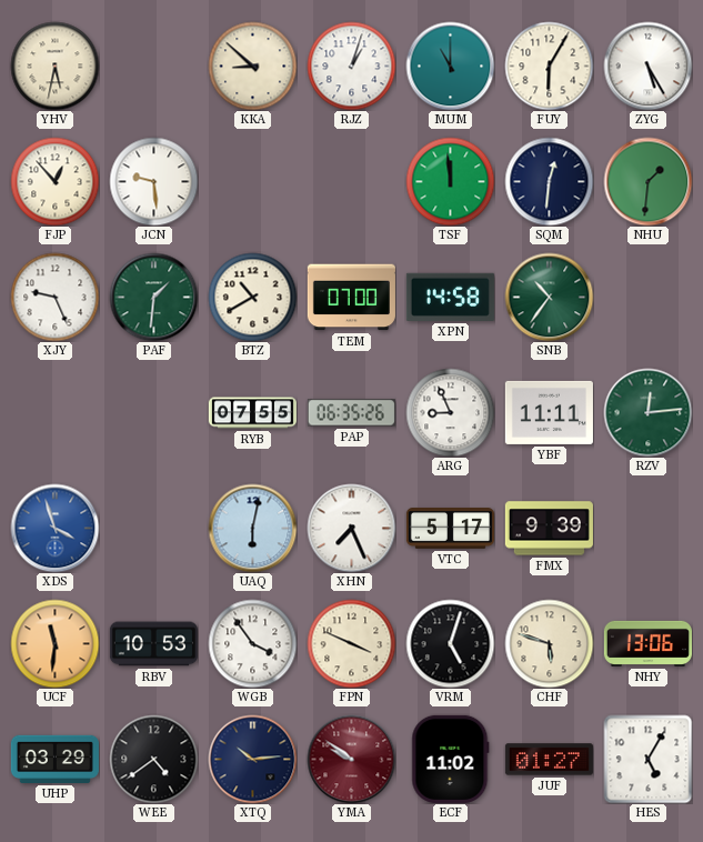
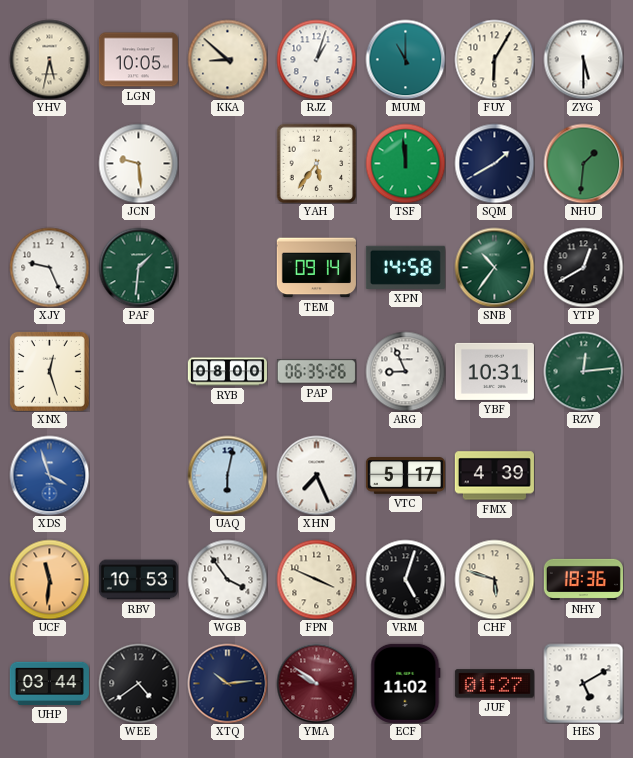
LGN: none -> 10:05
ZYG: 5:25 -> 5:30
FJP: 12:53 -> none
YAH: none -> 5:36
SQM: 12:31 -> 1:40
BTZ: 10:40 -> none
TEM: 07:00 -> 09:14
YTP: none -> 12:40
XNX: none -> 12:27
RYB: 07:55 -> 08:00
YBF: 11:11 -> 10:31
FMX: 9:39 -> 4:39
NHY: 13:06 -> 18:36
UHP: 03:29 -> 03:44
HES: 5:05 -> 5:10
